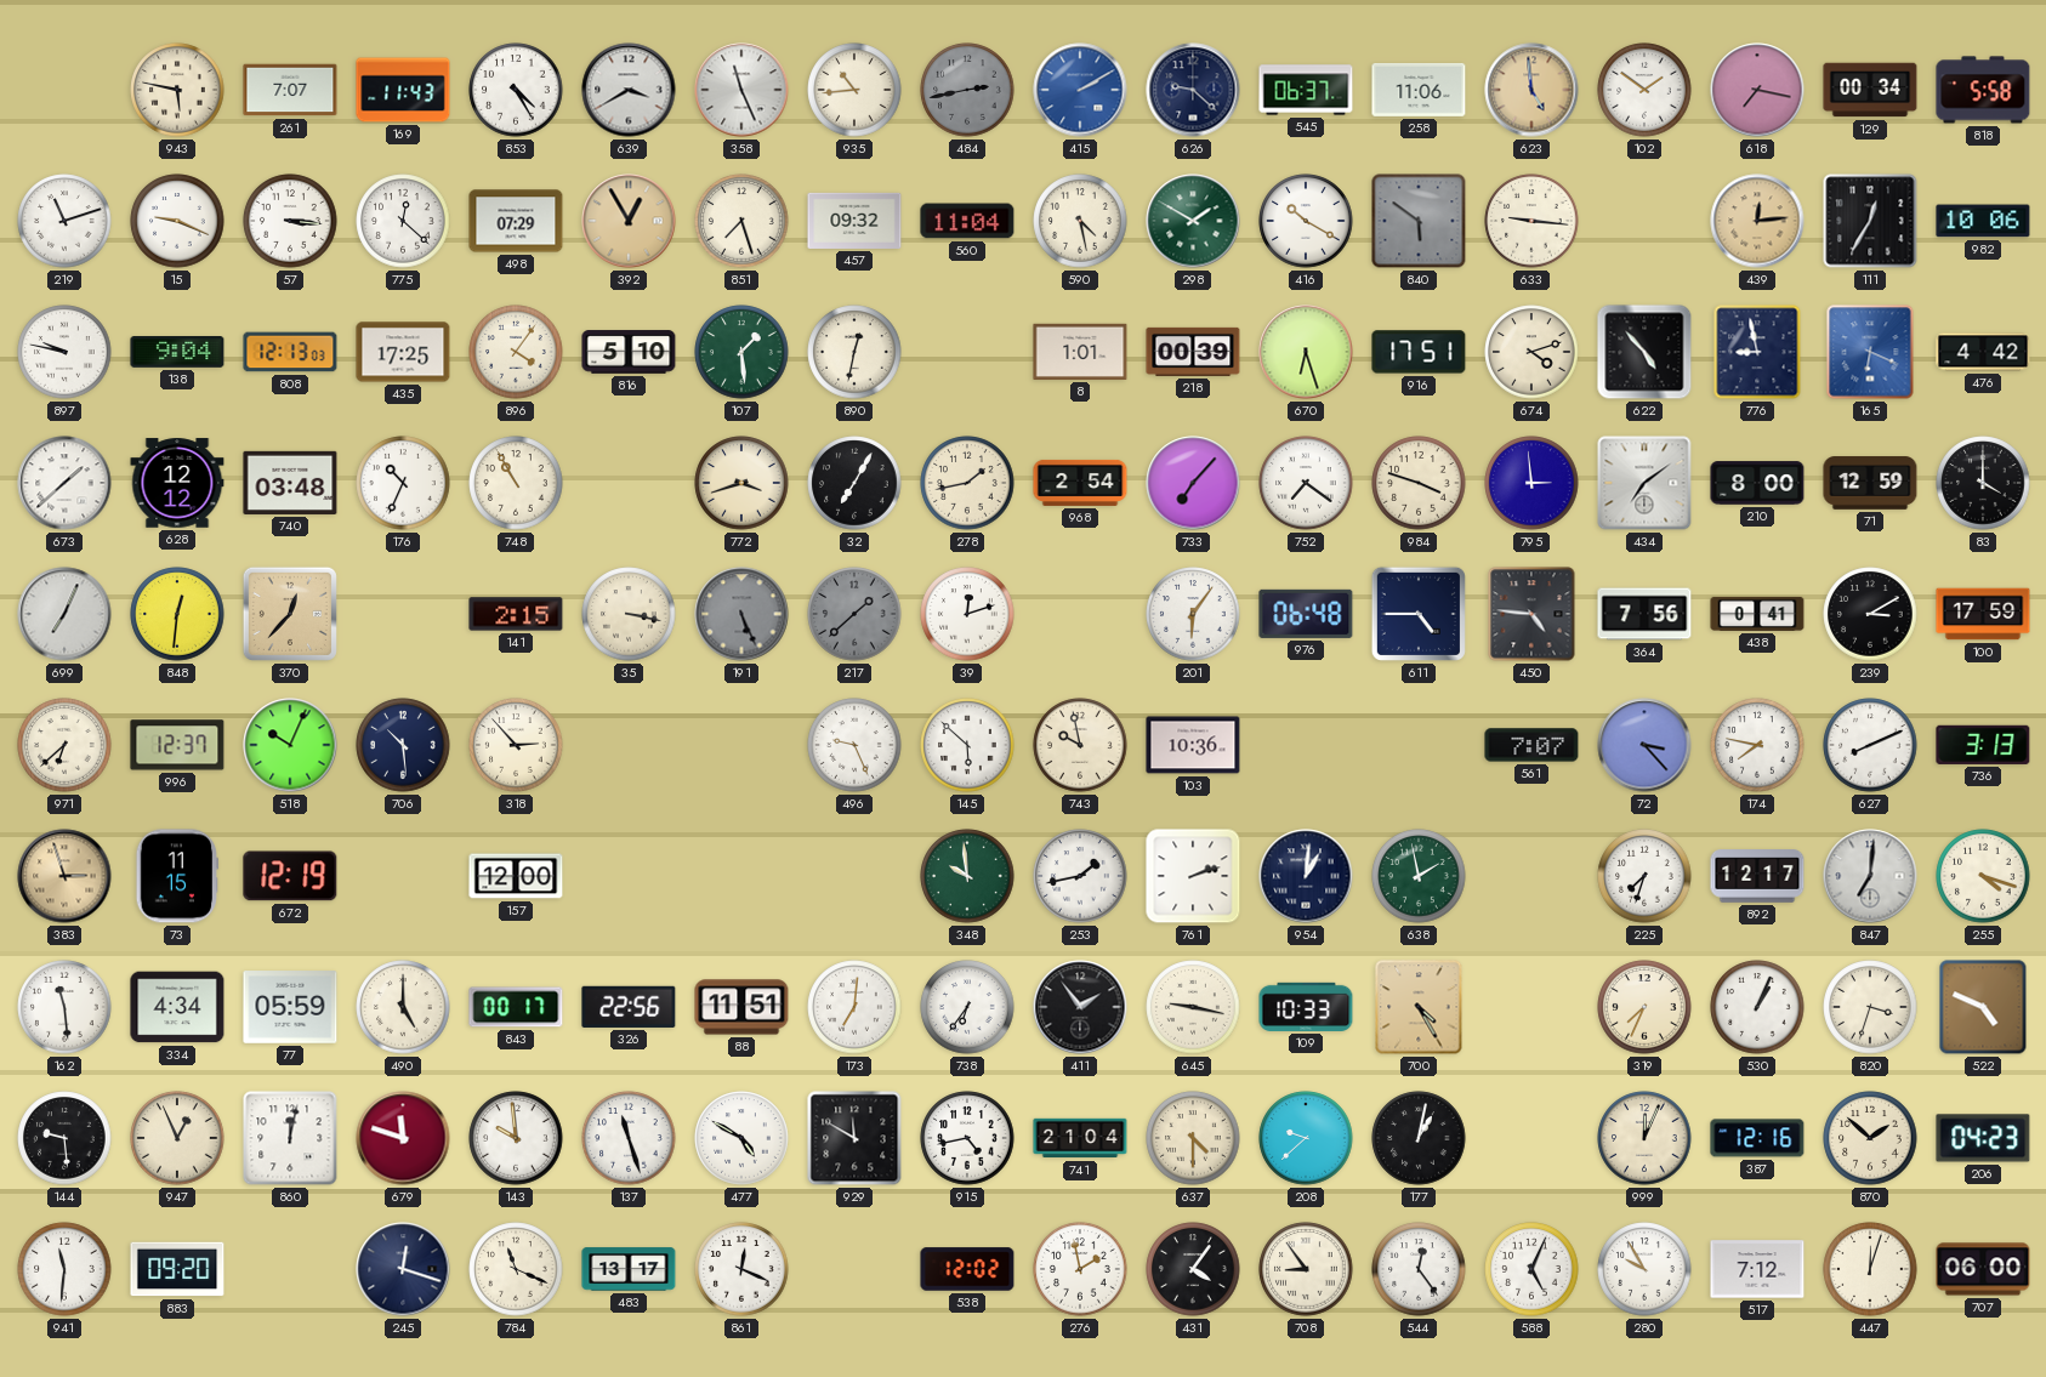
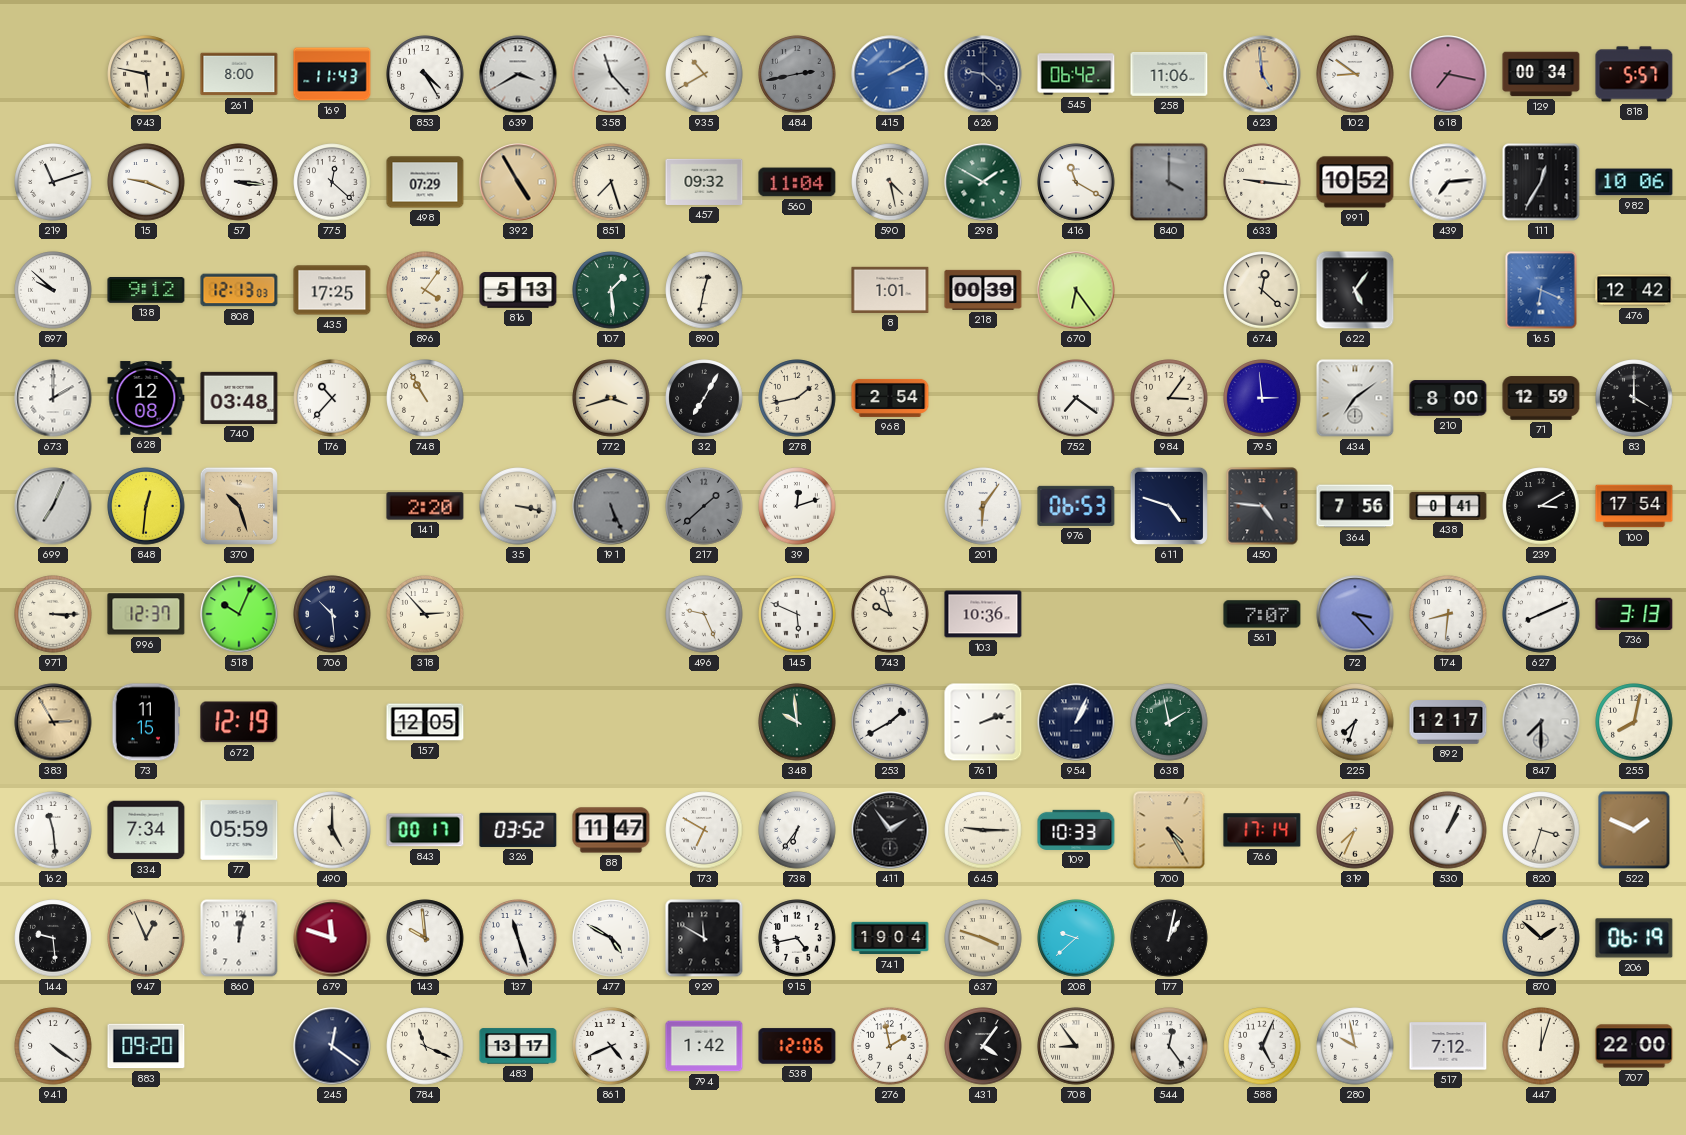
261: 7:07 -> 8:00
358: 11:26 -> 11:23
935: 10:44 -> 10:40
545: 06:37 -> 06:42
102: 1:51 -> 8:51
818: 5:58 -> 5:57
392: 12:55 -> 4:55
416: 10:20 -> 11:20
840: 5:51 -> 4:00
991: none -> 10:52
439: 12:14 -> 7:14
439 dial: champagne -> white
897: 9:47 -> 9:52
138: 9:04 -> 9:12
816: 5:10 -> 5:13
670: 6:27 -> 6:24
916: 17:51 -> none
674: 4:12 -> 12:22
622: 4:53 -> 5:06
776: 8:58 -> none
476: 4:42 -> 12:42
673: 1:38 -> 2:00
628: 12:12 -> 12:08
176: 10:34 -> 10:37
733: 7:07 -> none
984: 3:48 -> 3:06
370: 12:37 -> 10:27
141: 2:15 -> 2:20
976: 06:48 -> 06:53
611: 4:45 -> 4:48
100: 17:59 -> 17:54
971: 6:38 -> 3:15
145: 5:52 -> 5:49
743: 9:58 -> 9:57
174: 7:47 -> 8:31
383: 2:57 -> 2:55
157: 12:00 -> 12:05
253: 1:43 -> 1:40
954: 1:01 -> 1:04
847: 7:01 -> 7:30
255: 4:18 -> 8:02
334: 4:34 -> 7:34
326: 22:56 -> 03:52
88: 11:51 -> 11:47
173: 7:01 -> 6:50
645: 9:17 -> 9:15
766: none -> 17:14
522: 4:49 -> 1:49
741: 21:04 -> 19:04
637: 4:30 -> 3:48
999: 12:04 -> none
387: 12:16 -> none
206: 04:23 -> 06:19
941: 11:31 -> 4:21
245: 12:18 -> 12:21
861: 12:19 -> 4:41
794: none -> 1:42
538: 12:02 -> 12:06
280: 9:55 -> 9:58
707: 06:00 -> 22:00
